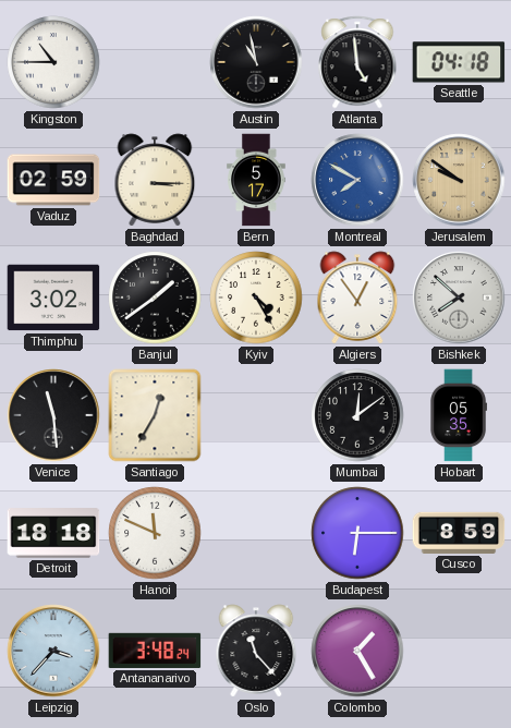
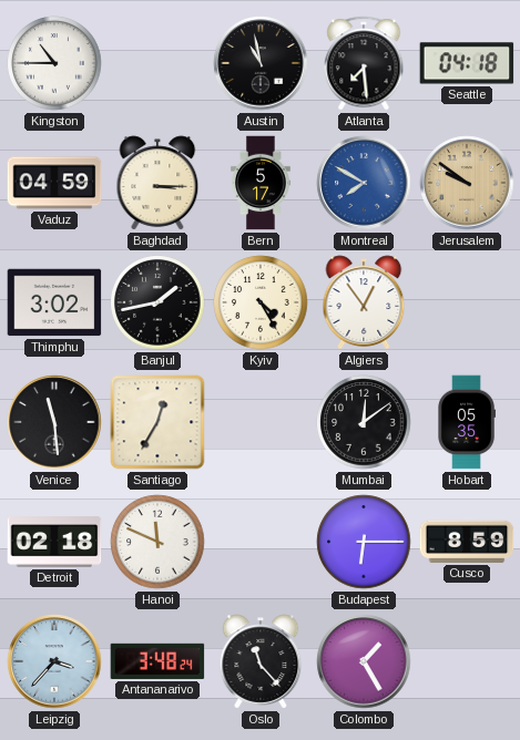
Atlanta: 4:59 -> 7:29
Vaduz: 02:59 -> 04:59
Banjul: 1:39 -> 1:43
Bishkek: 7:52 -> none
Detroit: 18:18 -> 02:18
